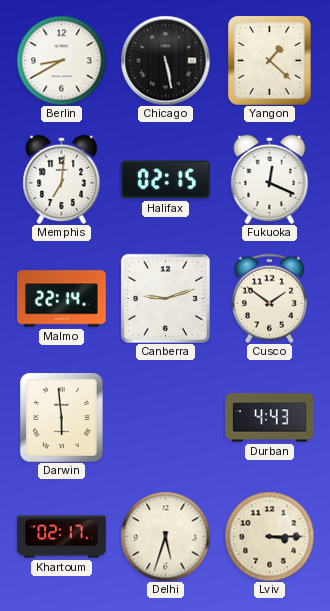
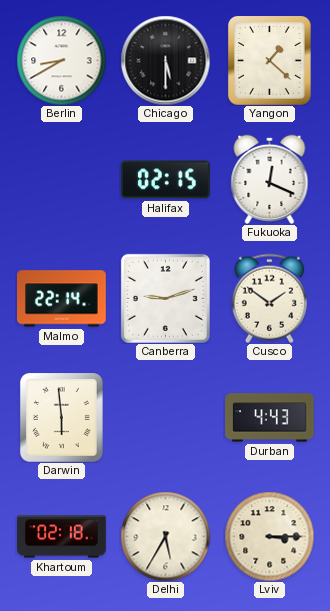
Chicago: 5:28 -> 5:30
Memphis: 7:01 -> none
Khartoum: 02:17 -> 02:18
Delhi: 5:33 -> 5:35
